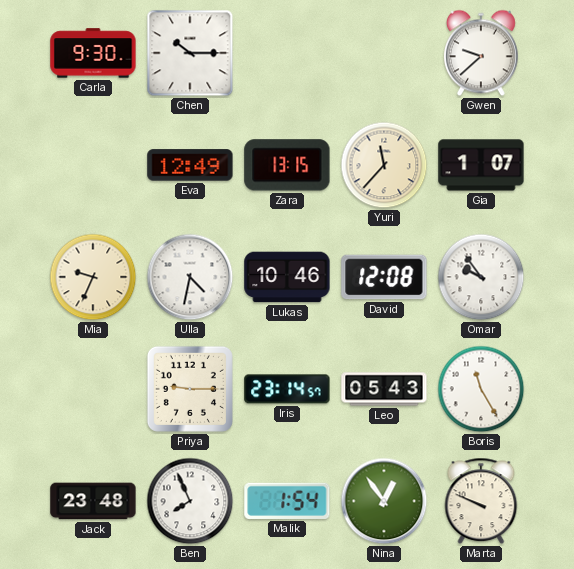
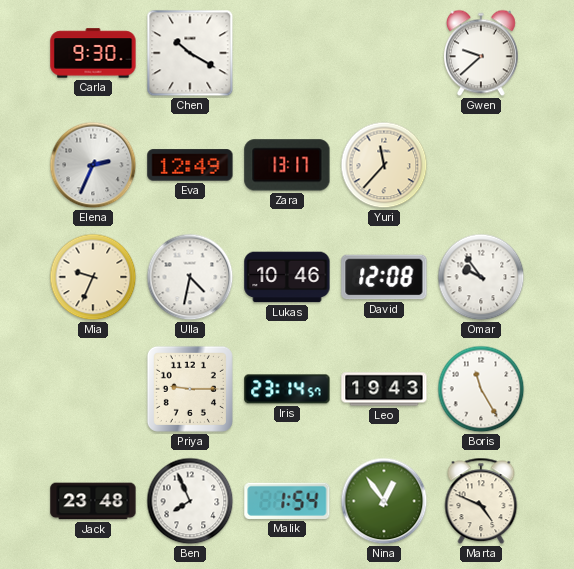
Chen: 10:15 -> 10:20
Elena: none -> 2:34
Zara: 13:15 -> 13:17
Gia: 1:07 -> none
Leo: 05:43 -> 19:43
Marta: 9:49 -> 4:49
